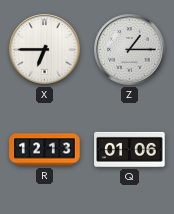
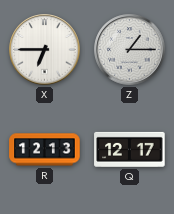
Q: 01:06 -> 12:17
